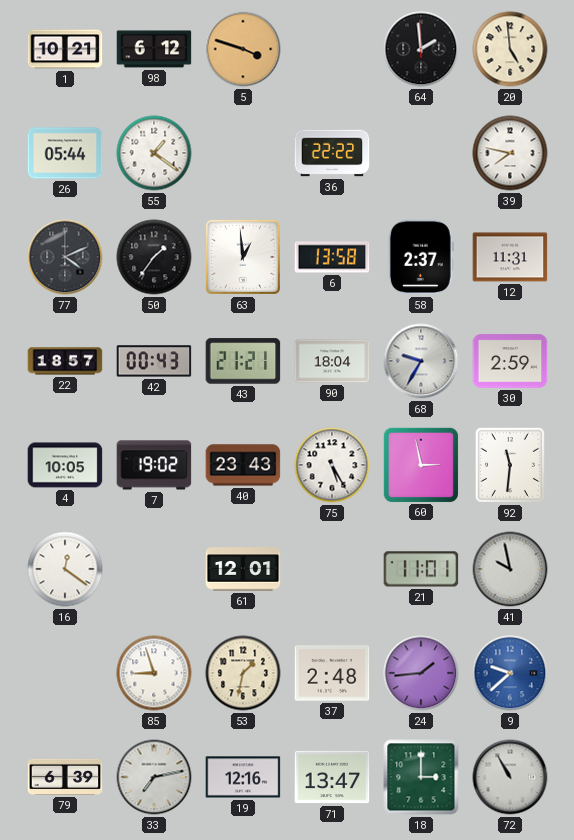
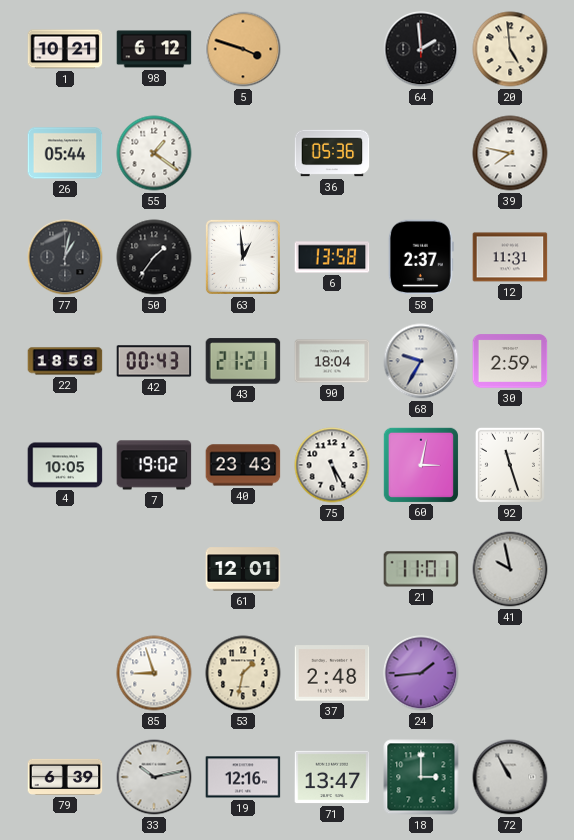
36: 22:22 -> 05:36
77: 4:11 -> 1:02
22: 18:57 -> 18:58
60: 2:58 -> 3:02
92: 11:31 -> 11:27
16: 12:21 -> none
9: 9:38 -> none
33: 7:13 -> 10:13
